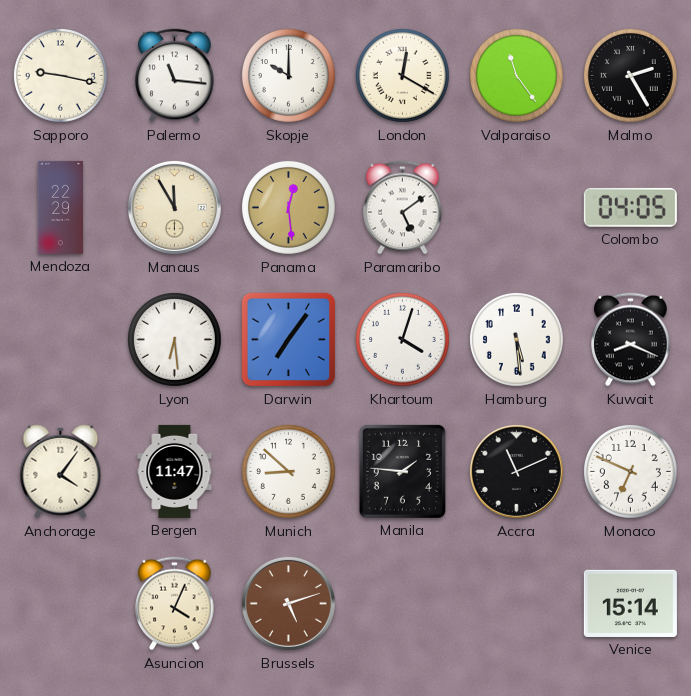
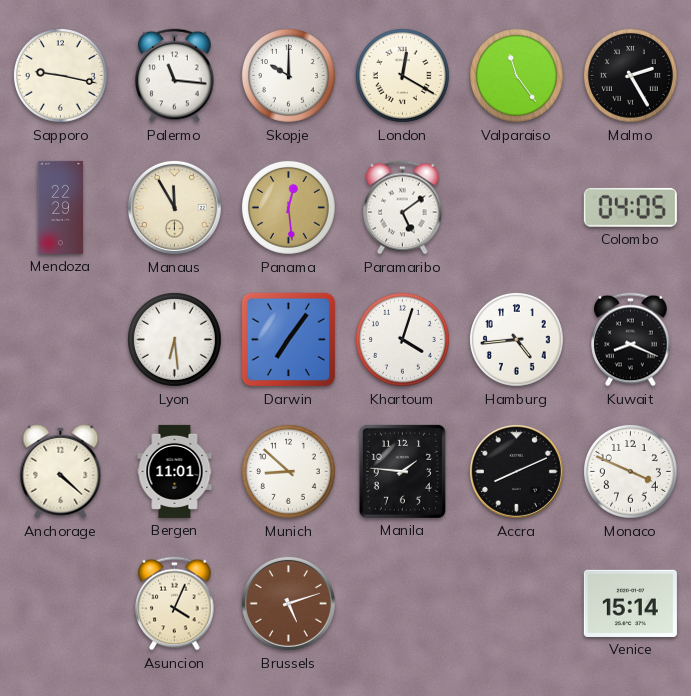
Hamburg: 5:29 -> 4:44
Anchorage: 4:06 -> 4:22
Bergen: 11:47 -> 11:01
Accra: 11:11 -> 8:11
Monaco: 6:49 -> 3:49
